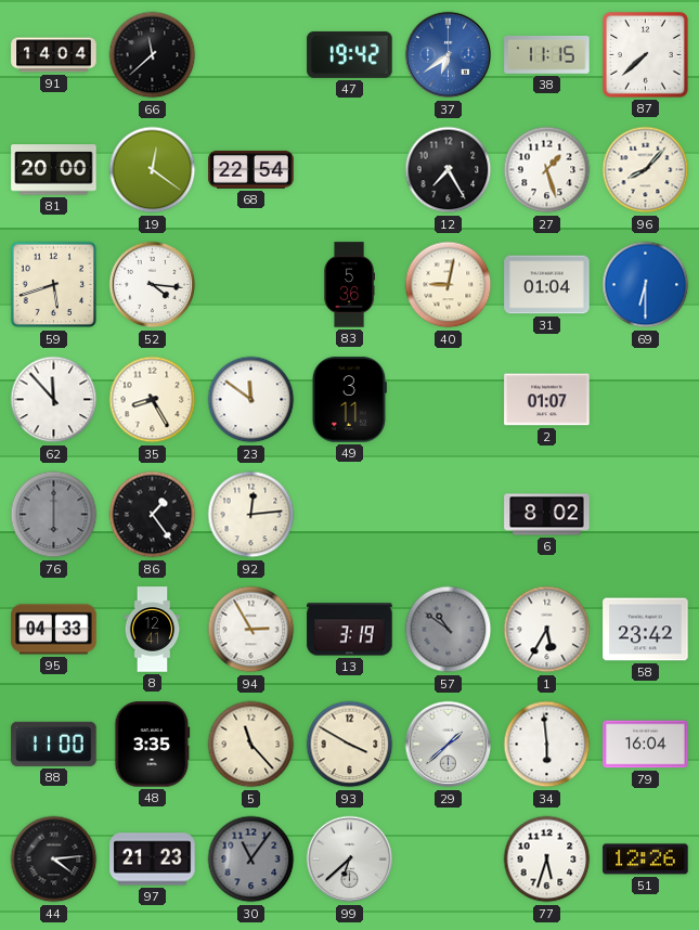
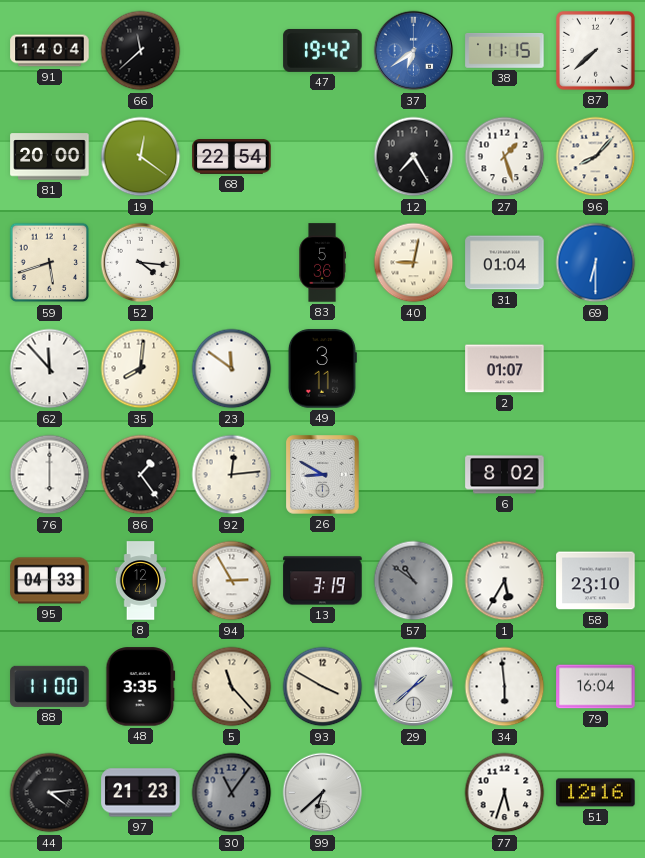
35: 8:25 -> 8:01
76 dial: grey -> white
26: none -> 8:50
58: 23:42 -> 23:10
51: 12:26 -> 12:16
